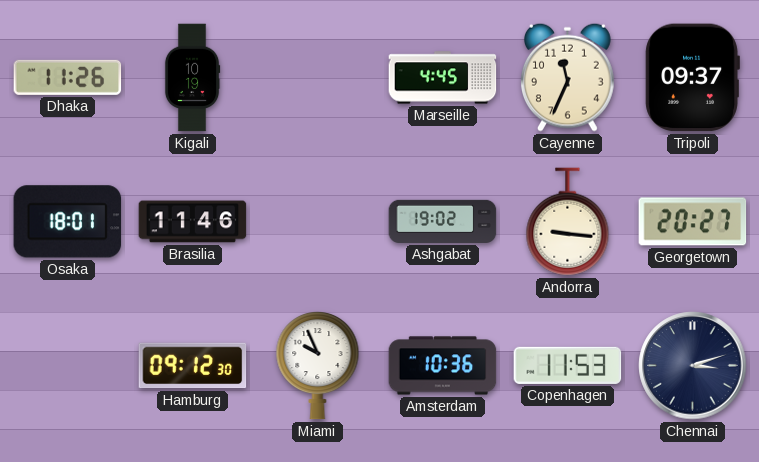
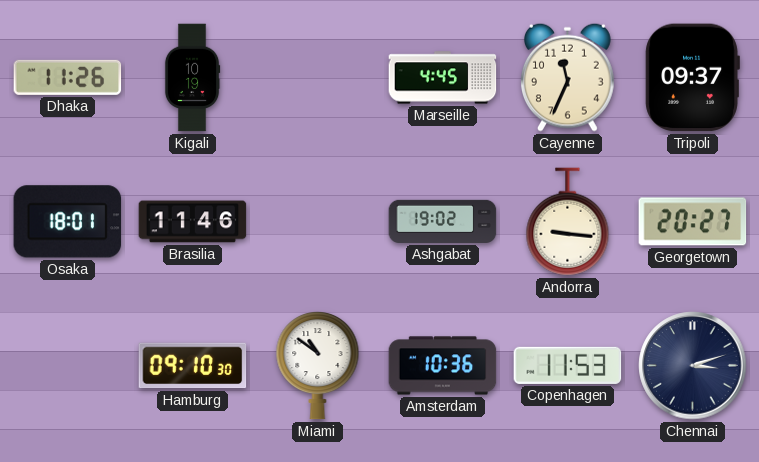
Hamburg: 09:12 -> 09:10
Miami: 9:56 -> 10:51
